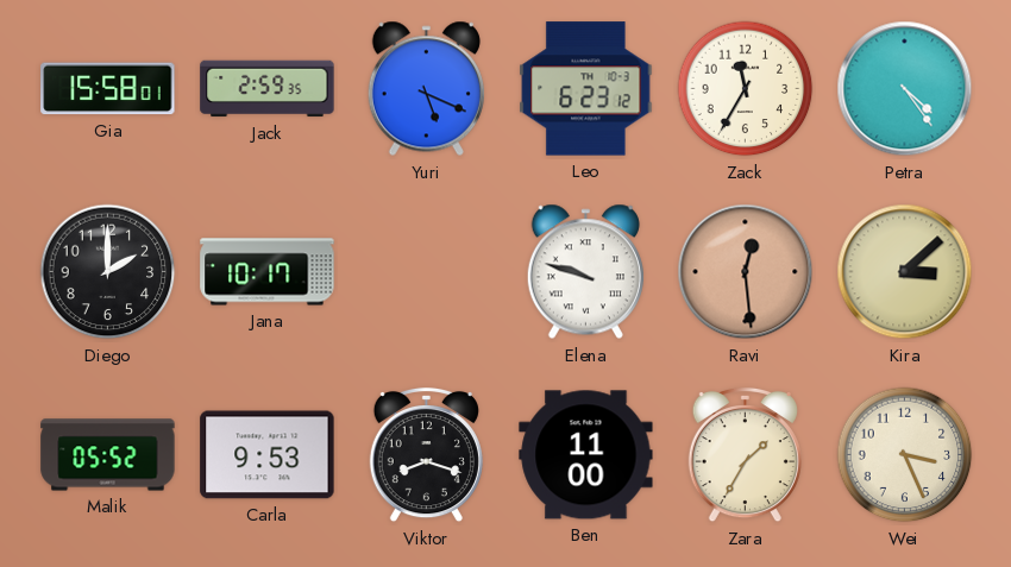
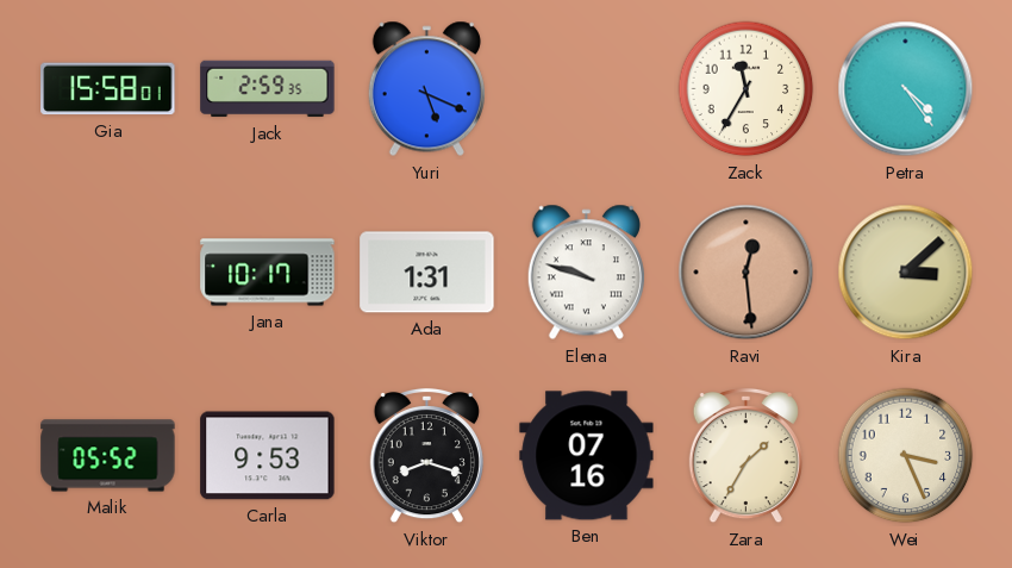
Leo: 6:23 -> none
Diego: 2:00 -> none
Ada: none -> 1:31
Ben: 11:00 -> 07:16
